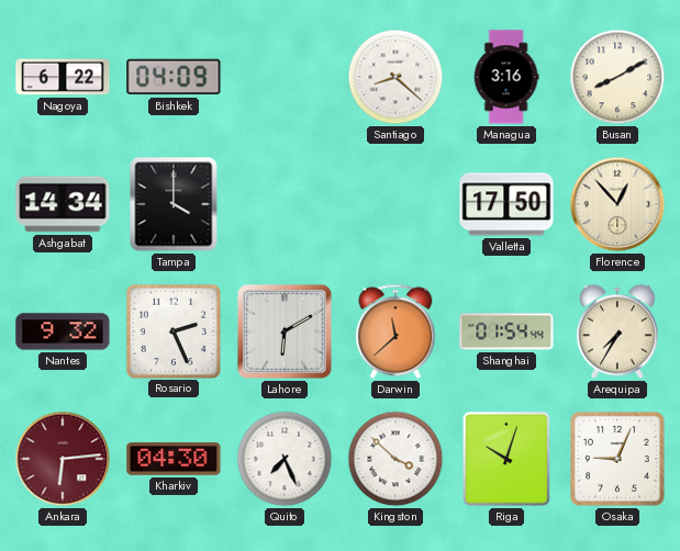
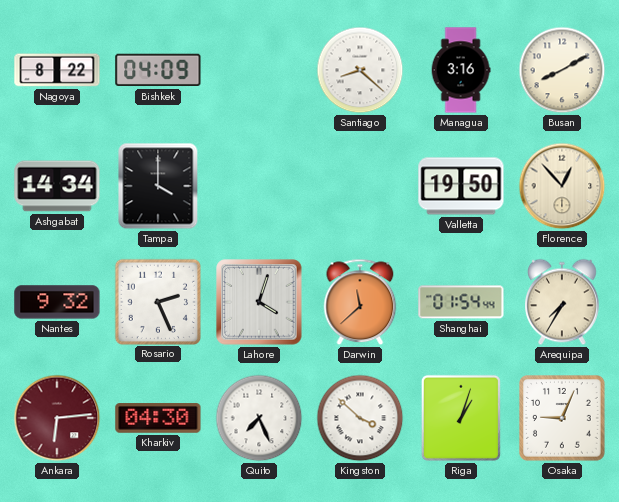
Nagoya: 6:22 -> 8:22
Valletta: 17:50 -> 19:50
Lahore: 6:10 -> 4:03
Riga: 10:03 -> 1:03
